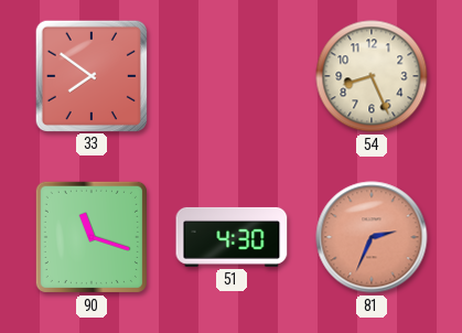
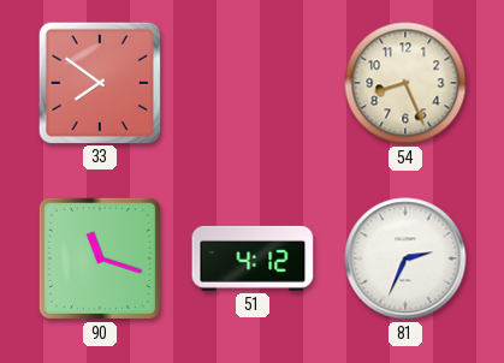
51: 4:30 -> 4:12
81 dial: salmon -> white
